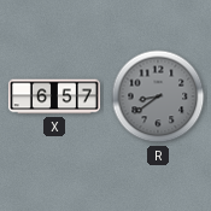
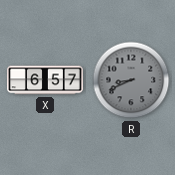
R: 8:39 -> 8:41
